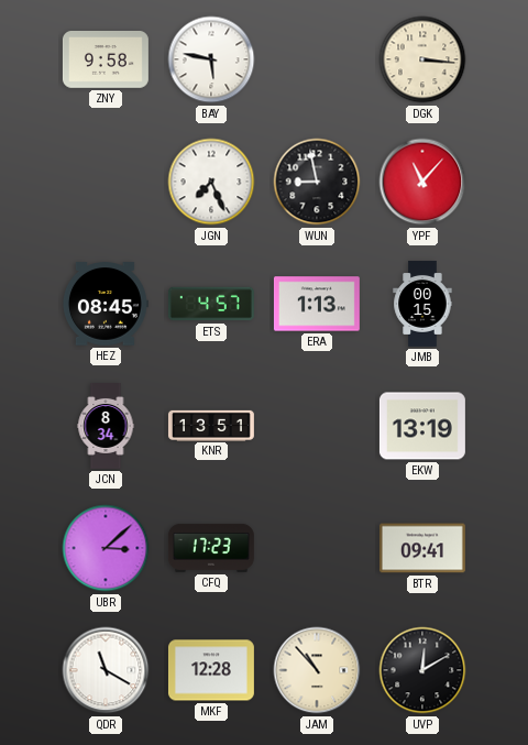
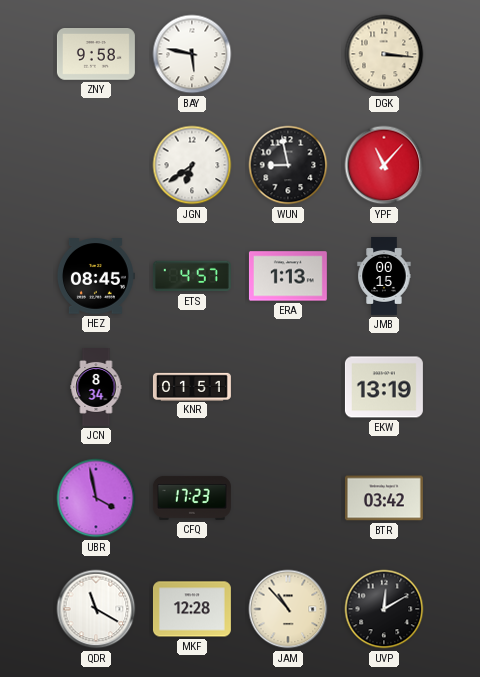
JGN: 7:26 -> 6:39
KNR: 13:51 -> 01:51
UBR: 3:08 -> 3:58
BTR: 09:41 -> 03:42
